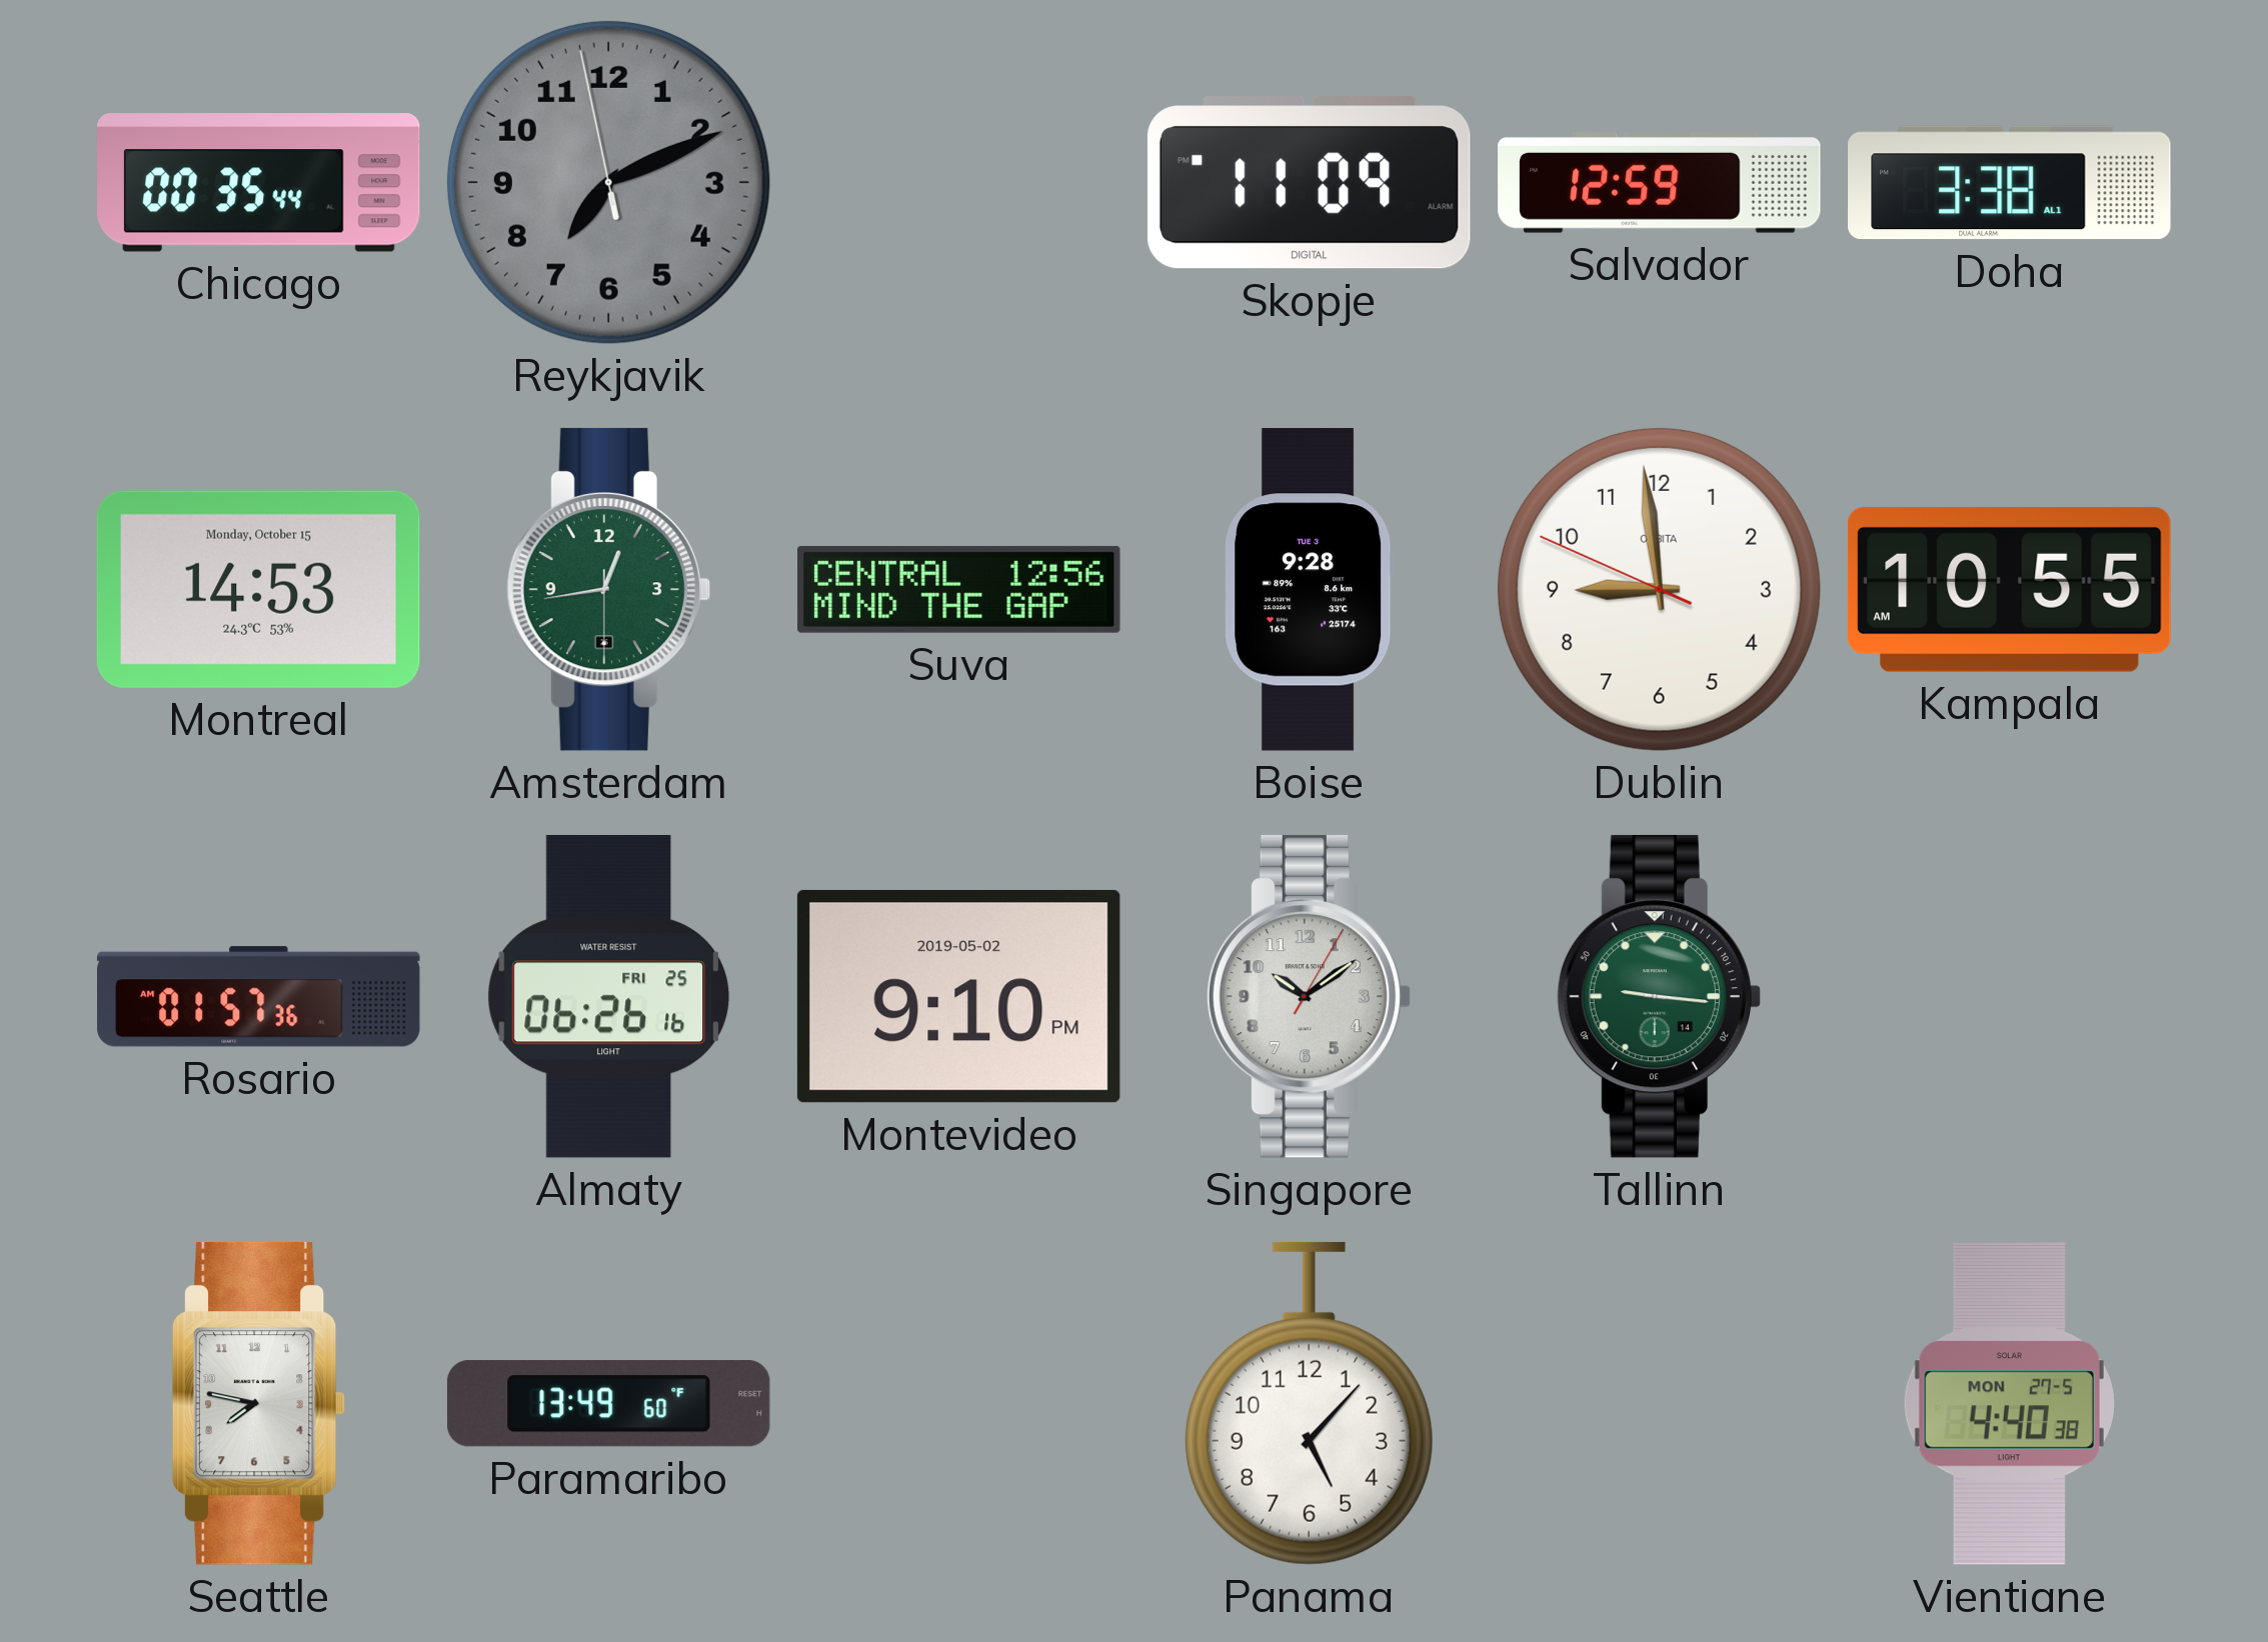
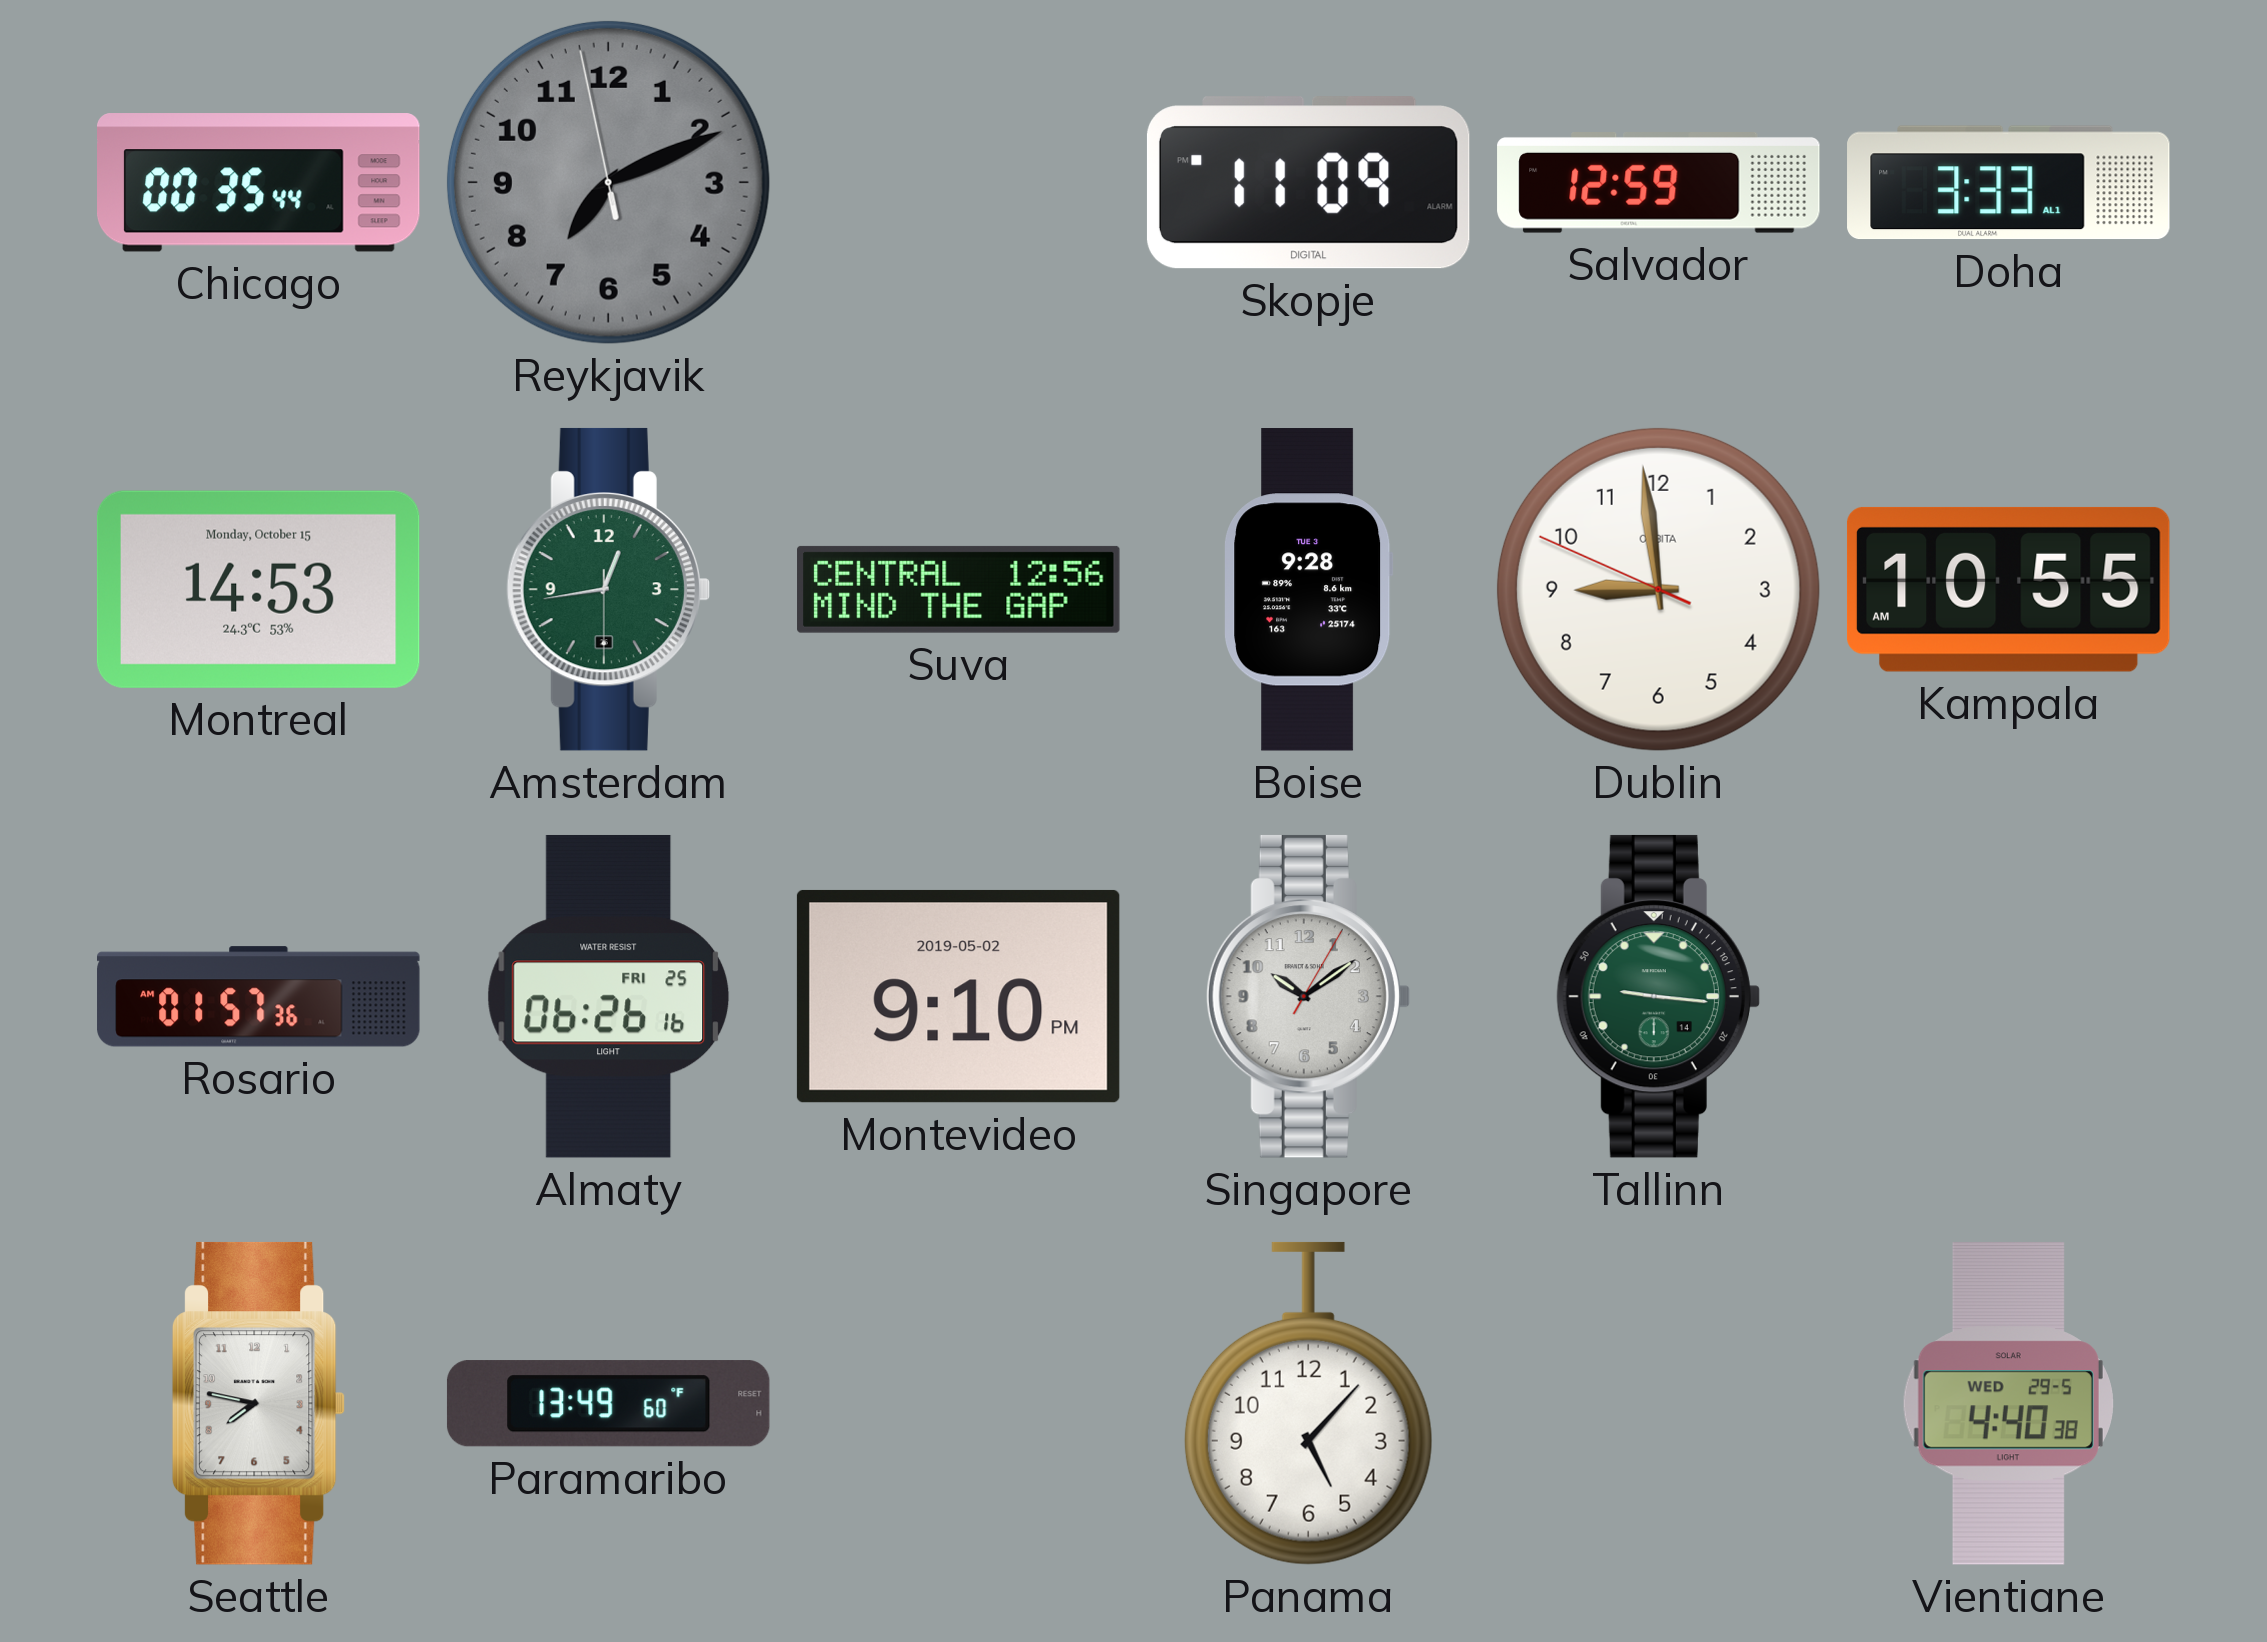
Doha: 3:38 -> 3:33
Vientiane date: MON 27-5 -> WED 29-5
